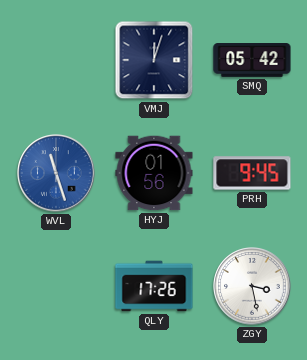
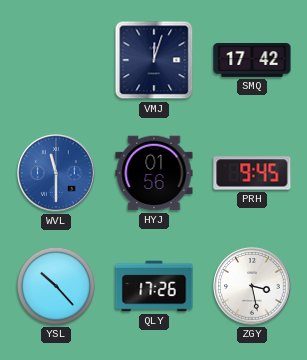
SMQ: 05:42 -> 17:42
WVL: 11:27 -> 11:30
YSL: none -> 10:23
